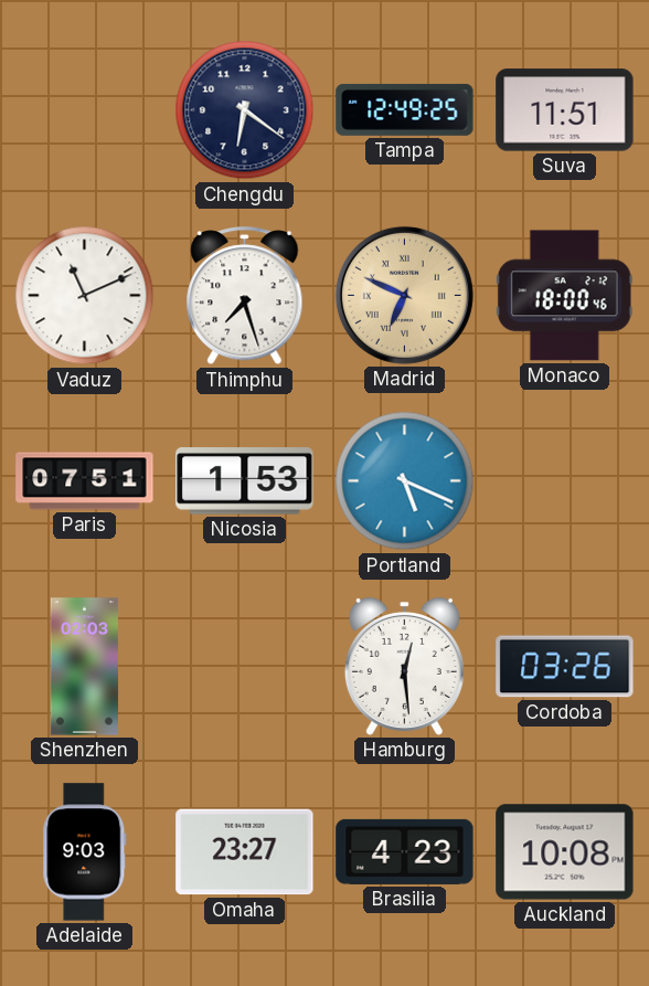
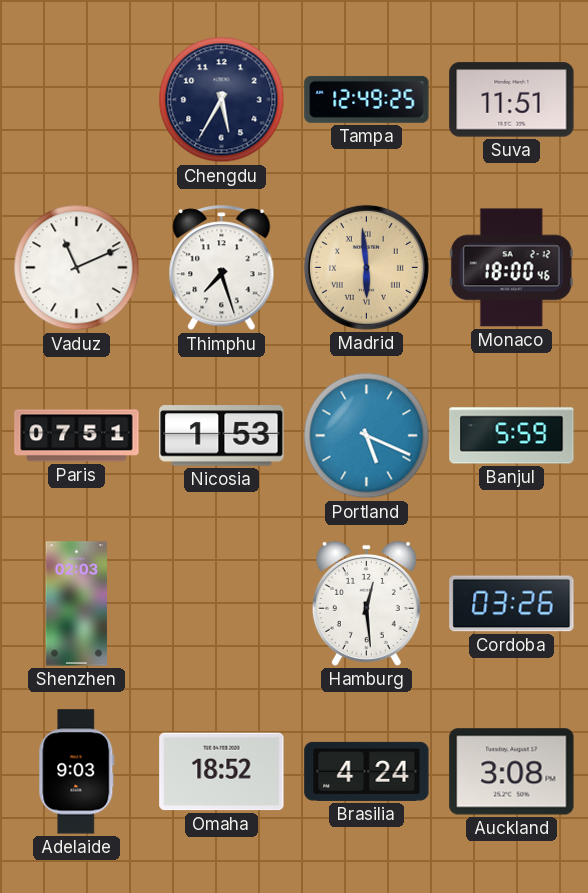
Chengdu: 6:21 -> 5:35
Madrid: 6:49 -> 5:59
Banjul: none -> 5:59
Omaha: 23:27 -> 18:52
Brasilia: 4:23 -> 4:24
Auckland: 10:08 -> 3:08
